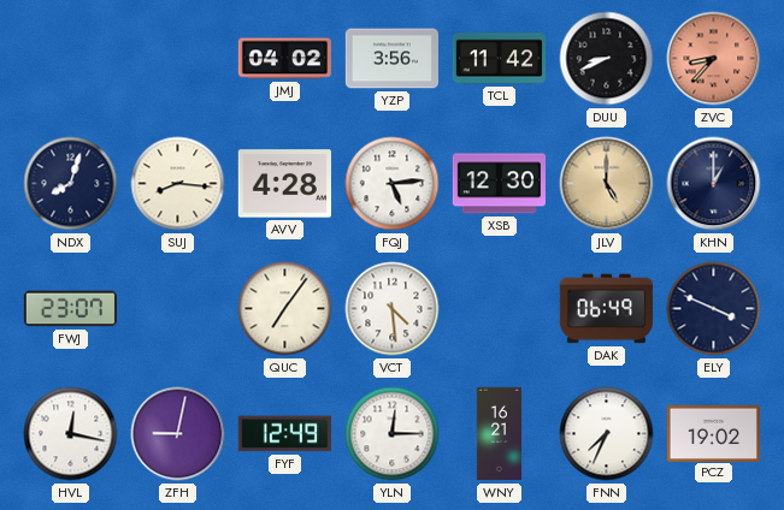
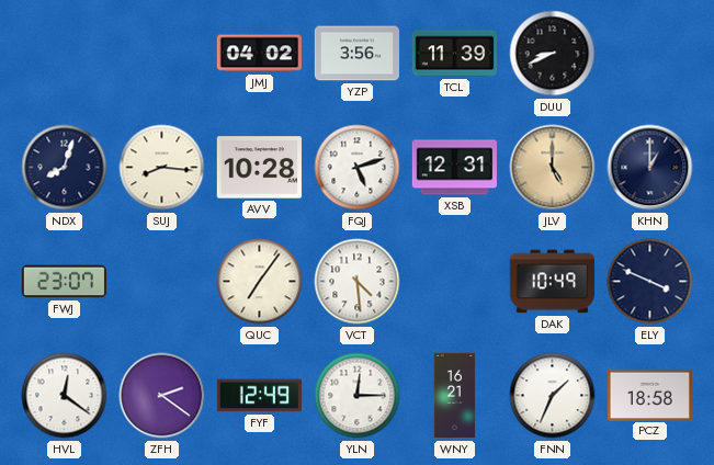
TCL: 11:42 -> 11:39
ZVC: 8:37 -> none
AVV: 4:28 -> 10:28
FQJ: 5:14 -> 5:12
XSB: 12:30 -> 12:31
DAK: 06:49 -> 10:49
HVL: 12:17 -> 12:21
ZFH: 9:02 -> 2:21
FNN: 7:34 -> 1:34
PCZ: 19:02 -> 18:58
